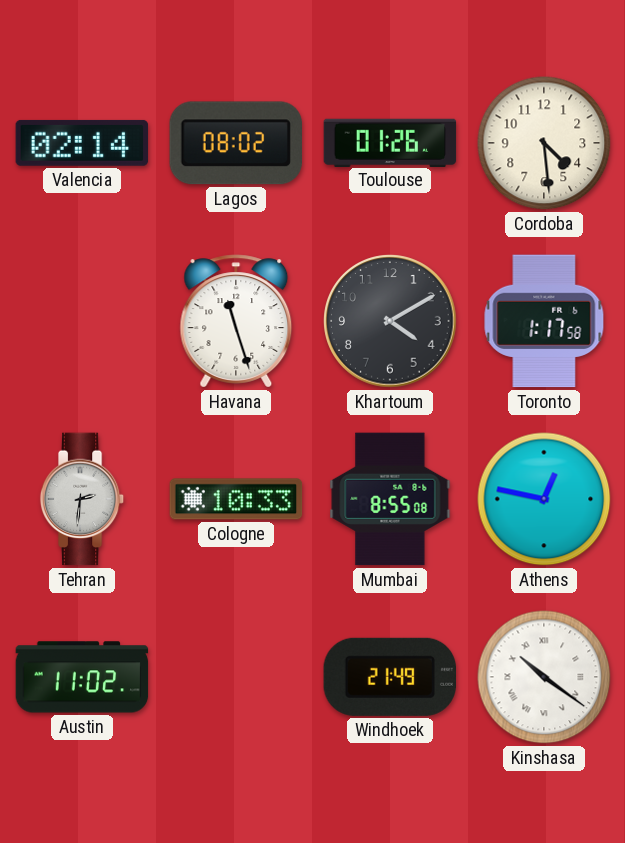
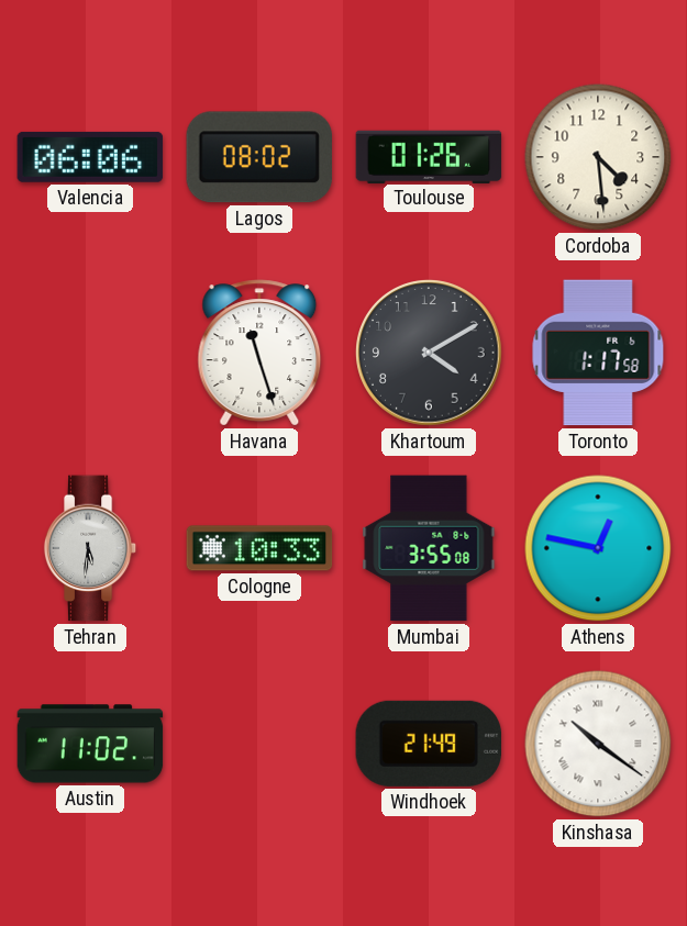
Valencia: 02:14 -> 06:06
Tehran: 2:31 -> 5:31
Mumbai: 8:55 -> 3:55
